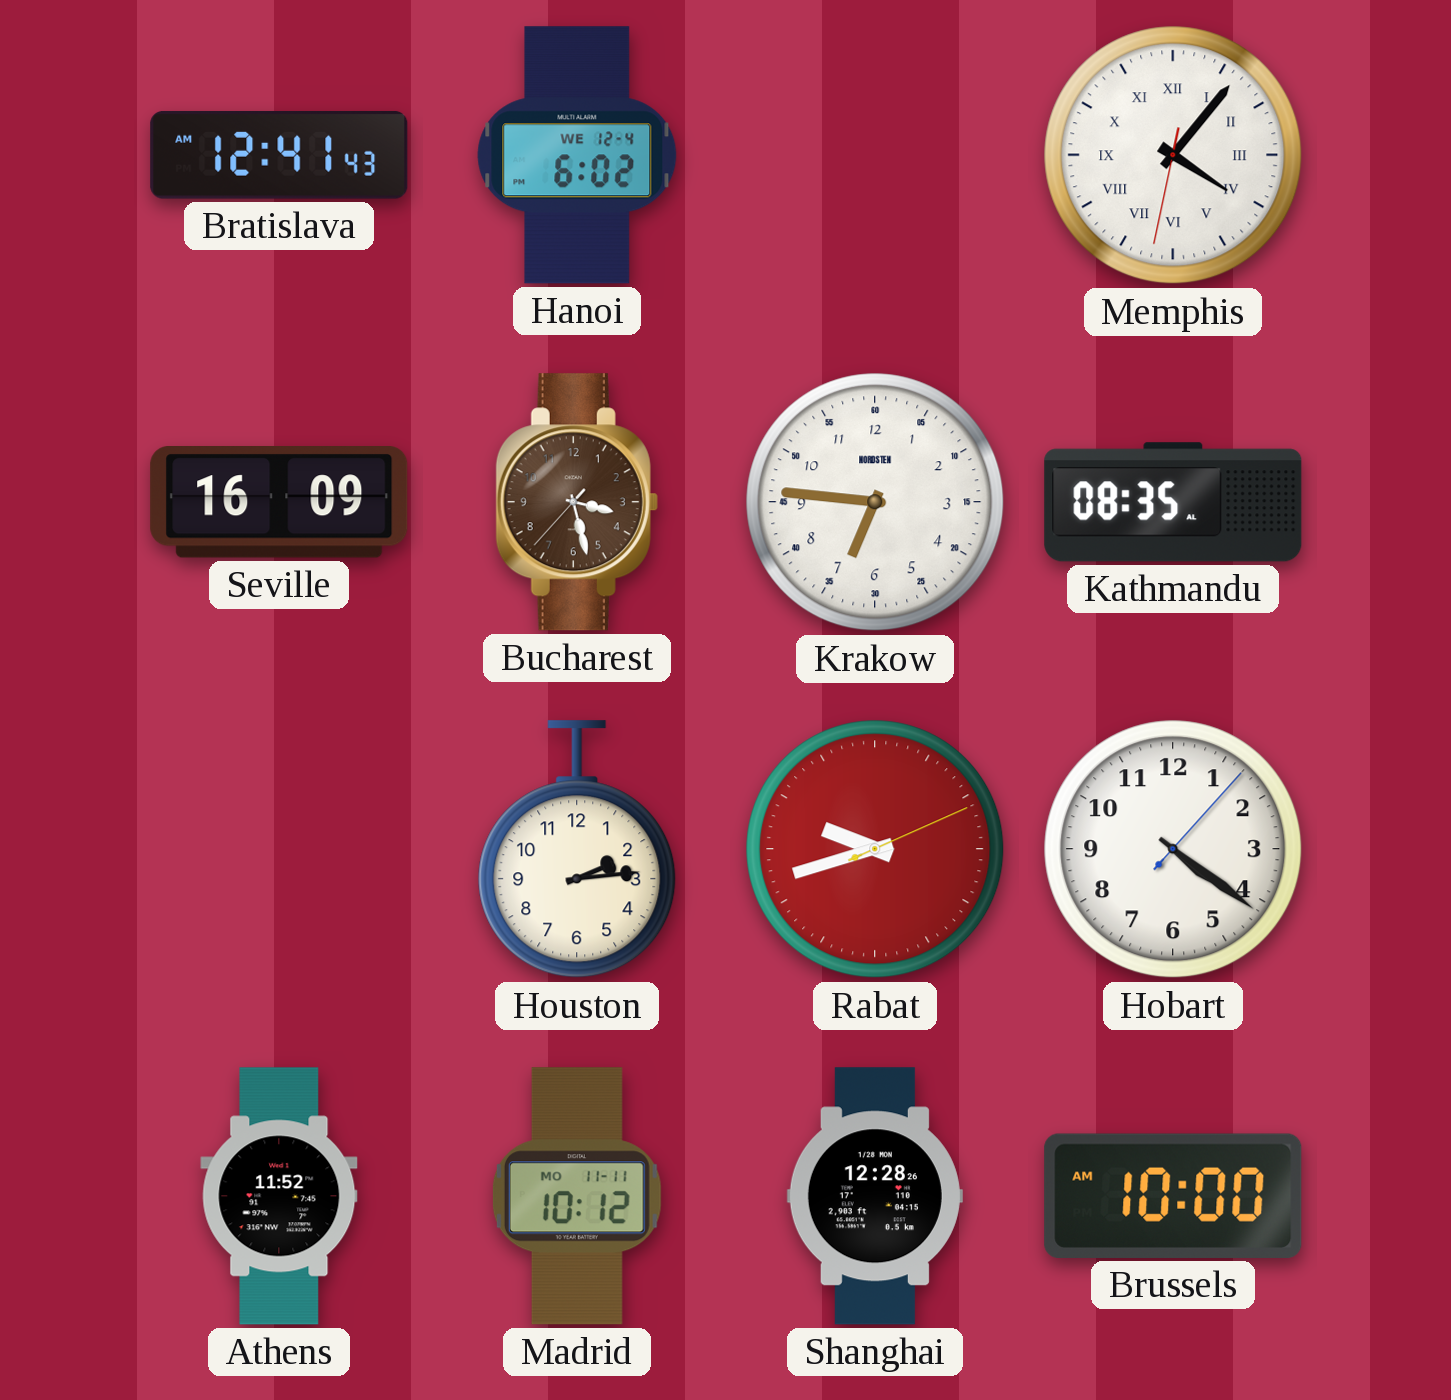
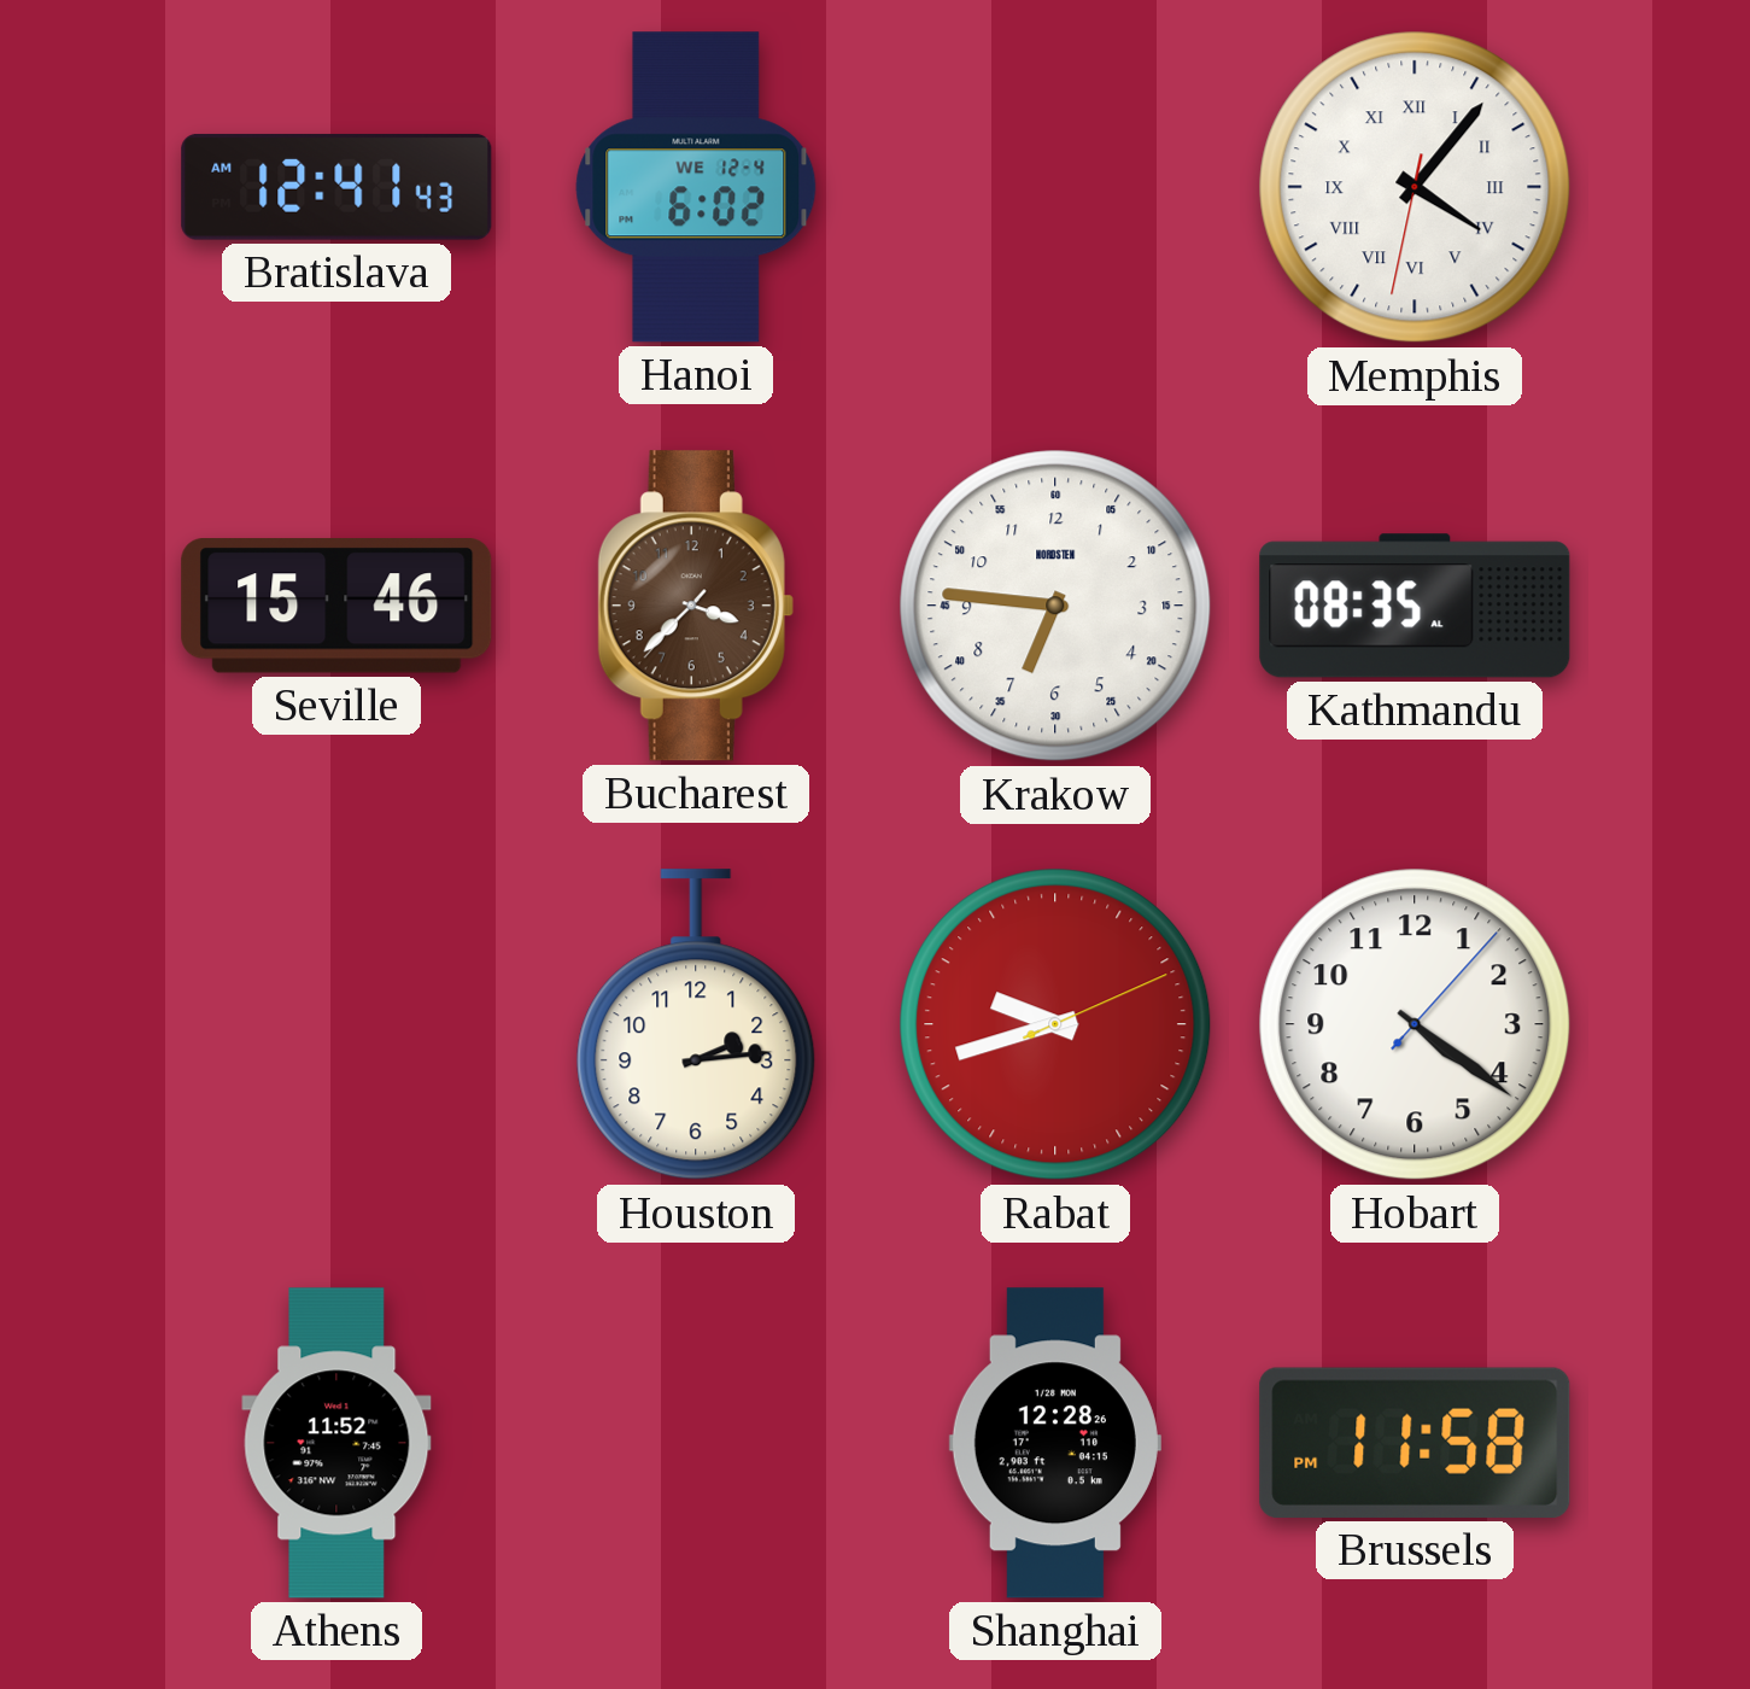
Seville: 16:09 -> 15:46
Bucharest: 3:27 -> 3:37
Madrid: 10:12 -> none
Brussels: 10:00 -> 11:58
